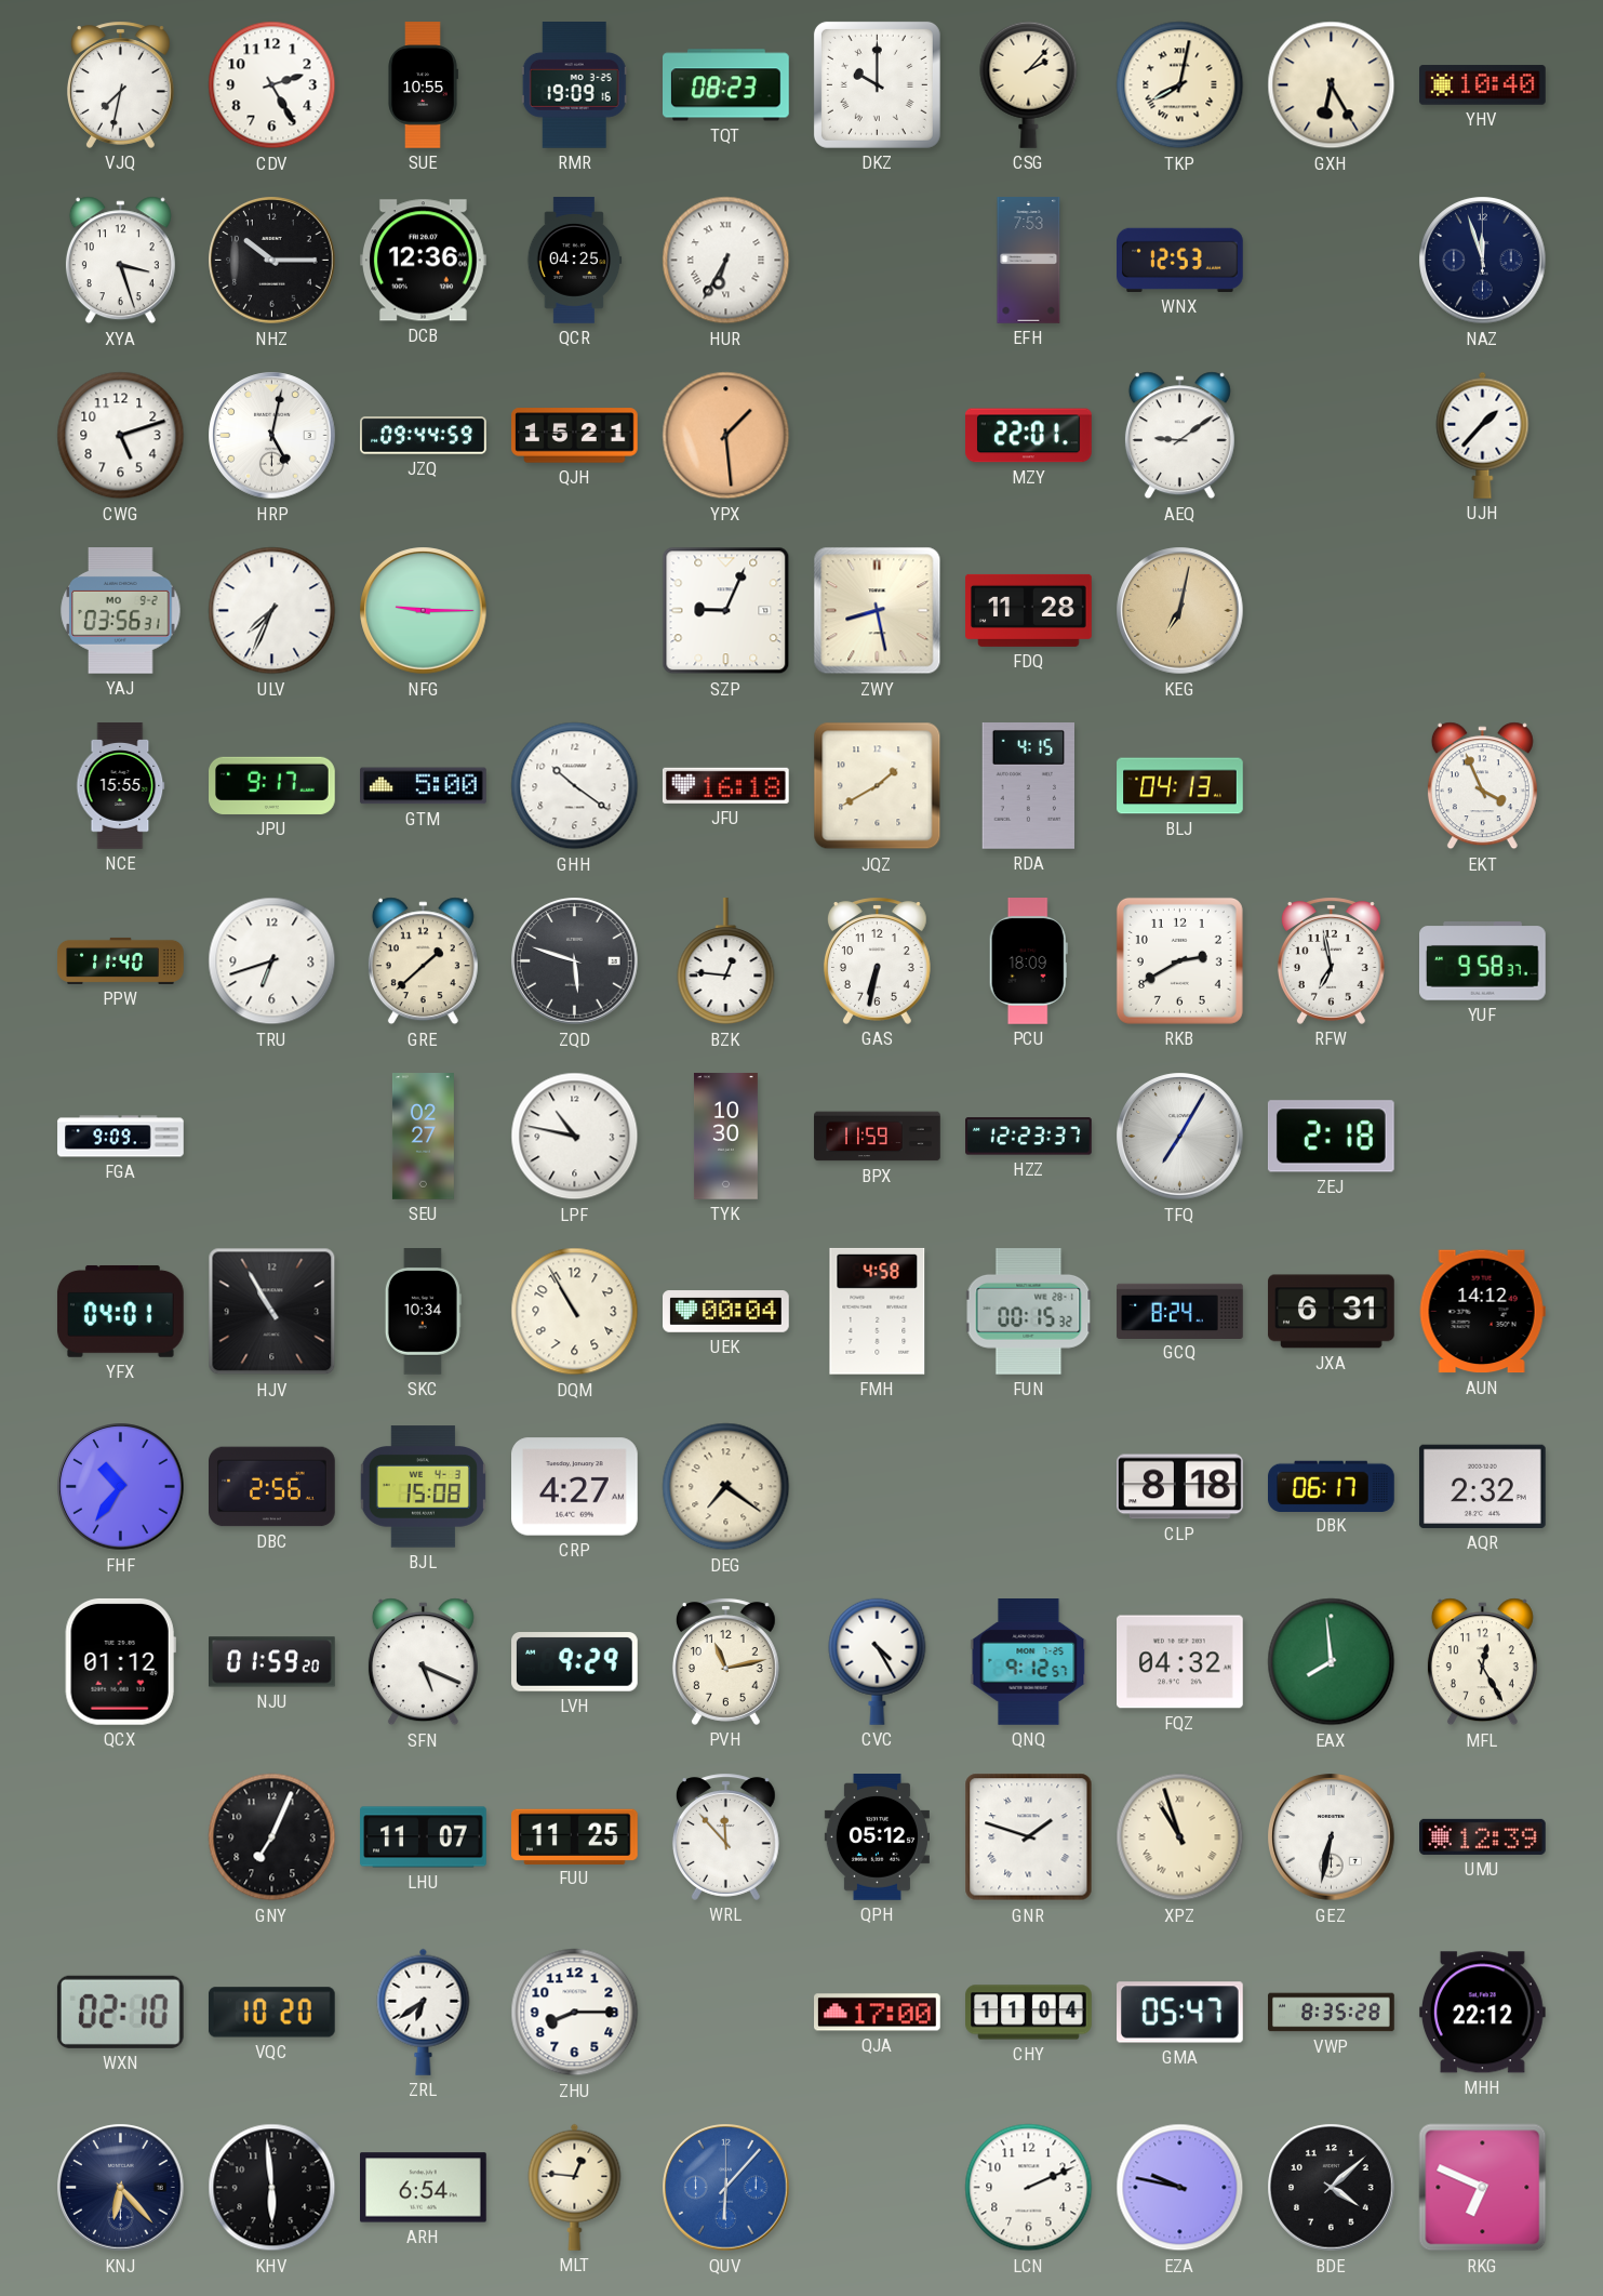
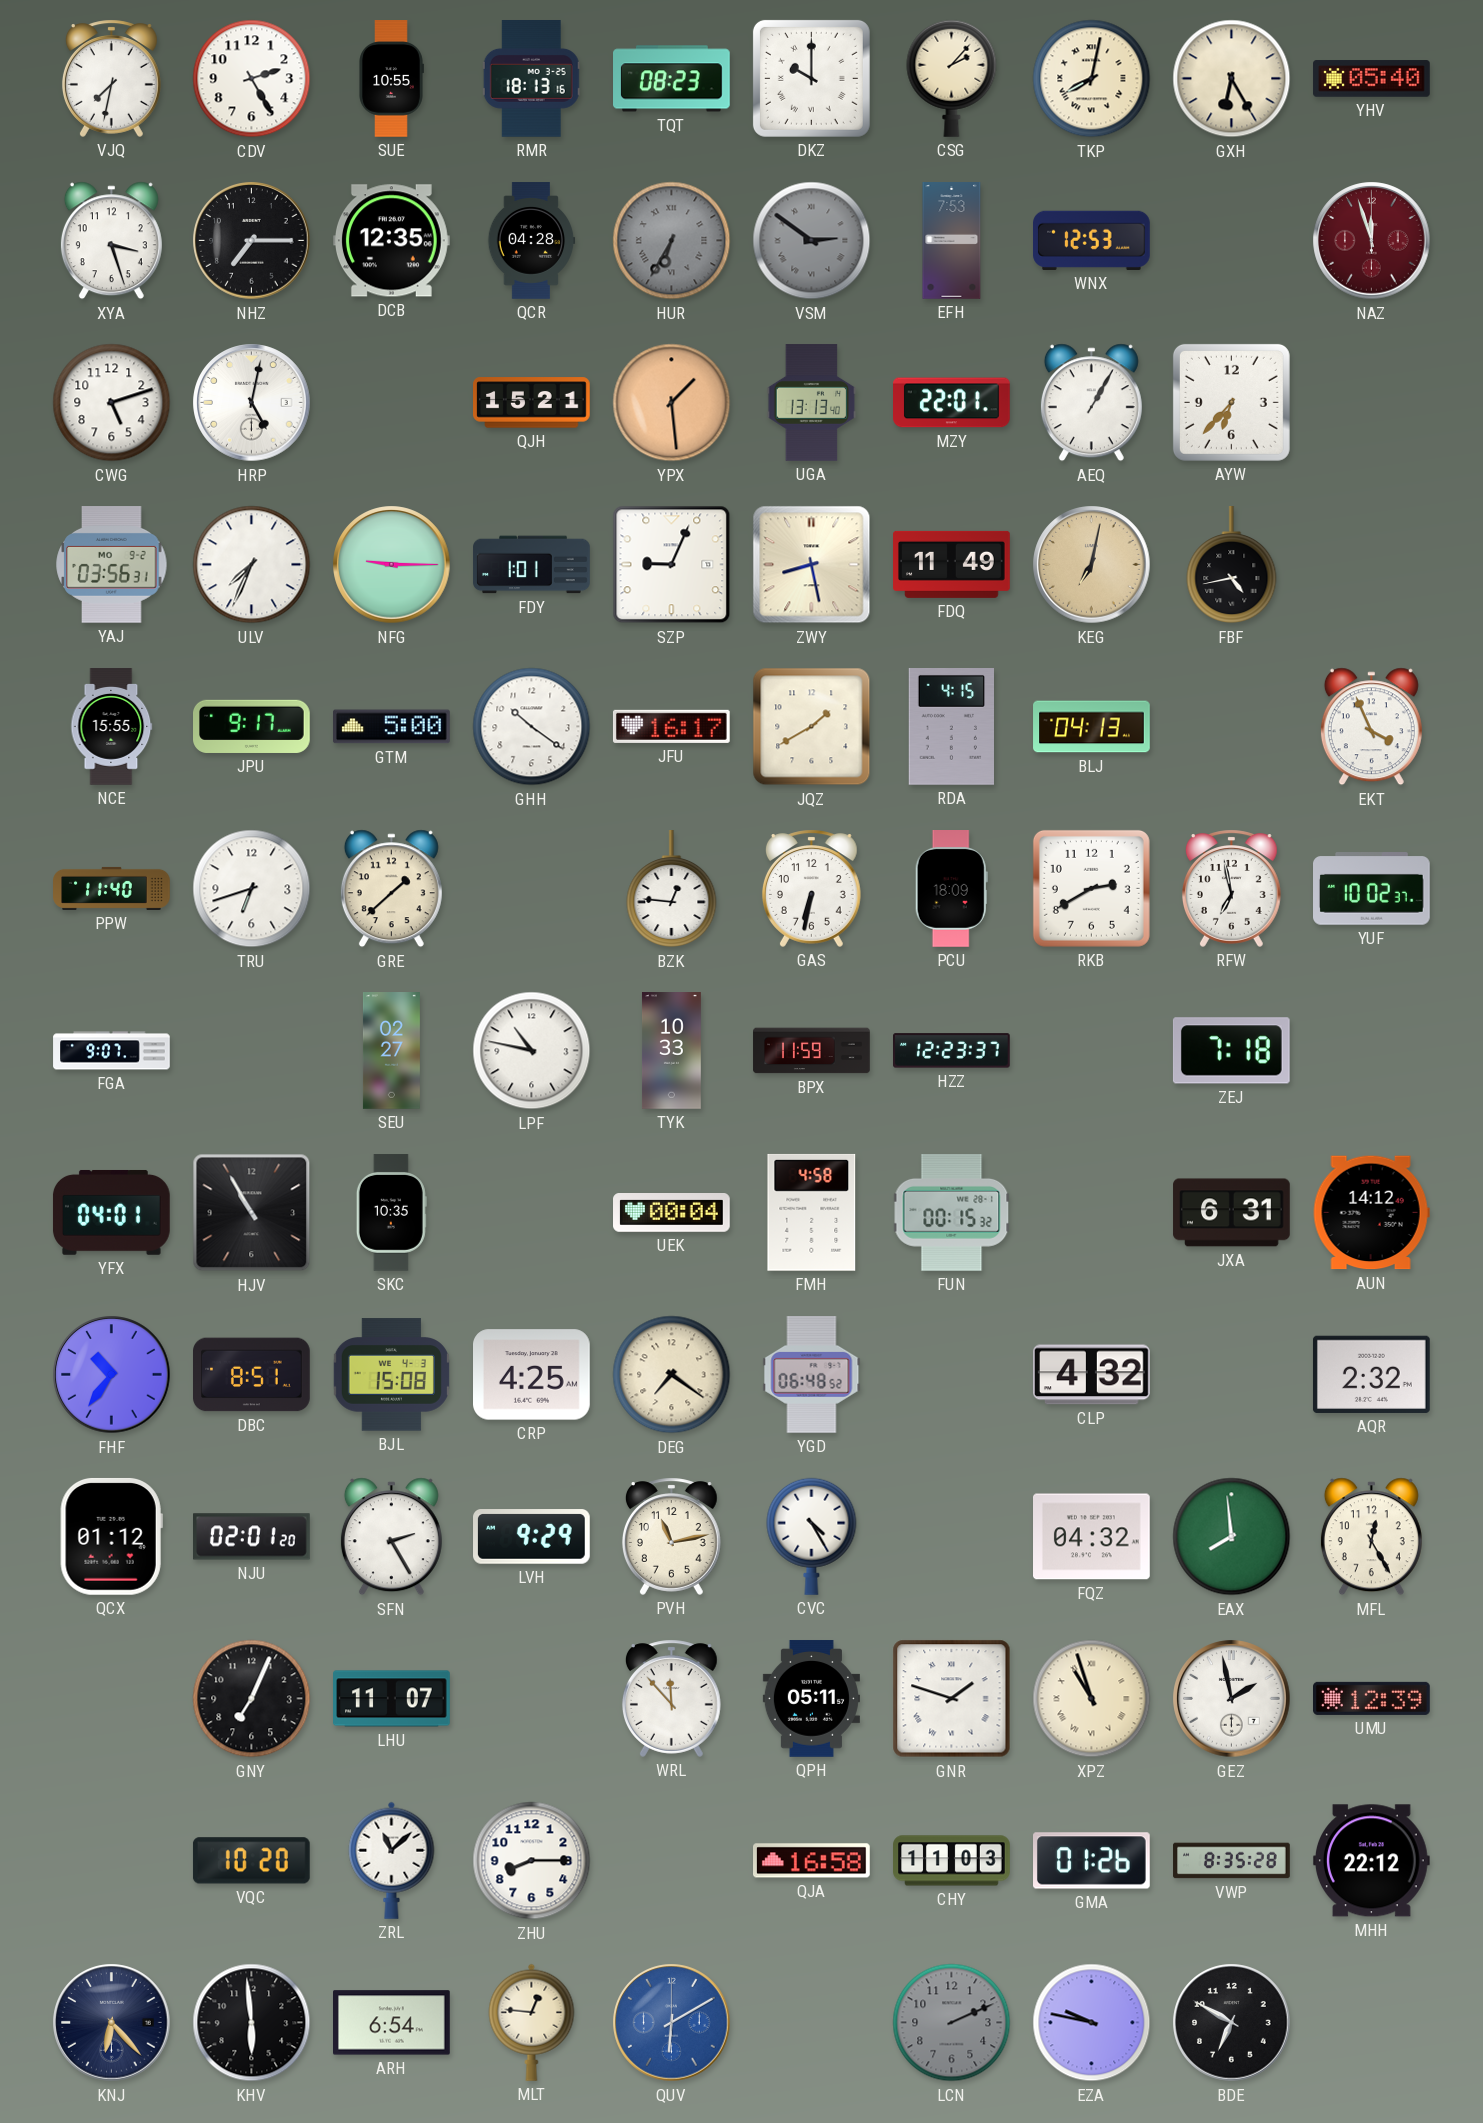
RMR: 19:09 -> 18:13
YHV: 10:40 -> 05:40
NHZ: 10:15 -> 7:15
DCB: 12:36 -> 12:35
QCR: 04:25 -> 04:28
HUR dial: white -> grey
VSM: none -> 2:51
NAZ dial: navy -> burgundy
JZQ: 09:44 -> none
UGA: none -> 13:13
AEQ: 9:09 -> 1:05
AYW: none -> 6:37
UJH: 1:37 -> none
FDY: none -> 1:01
FDQ: 11:28 -> 11:49
FBF: none -> 4:43
JFU: 16:18 -> 16:17
ZQD: 5:48 -> none
YUF: 9:58 -> 10:02
FGA: 9:09 -> 9:07
TYK: 10:30 -> 10:33
TFQ: 7:05 -> none
ZEJ: 2:18 -> 7:18
SKC: 10:34 -> 10:35
DQM: 10:55 -> none
GCQ: 8:24 -> none
DBC: 2:56 -> 8:51
CRP: 4:27 -> 4:25
YGD: none -> 06:48
CLP: 8:18 -> 4:32
DBK: 06:17 -> none
NJU: 01:59 -> 02:01
SFN: 5:19 -> 2:25
QNQ: 9:12 -> none
FUU: 11:25 -> none
QPH: 05:12 -> 05:11
GEZ: 6:32 -> 1:58
WXN: 02:10 -> none
ZRL: 6:39 -> 11:08
QJA: 17:00 -> 16:58
CHY: 11:04 -> 11:03
GMA: 05:47 -> 01:26
QUV: 6:07 -> 6:10
LCN dial: white -> grey
BDE: 4:08 -> 6:50
RKG: 6:49 -> none
